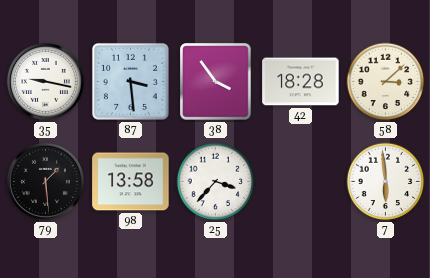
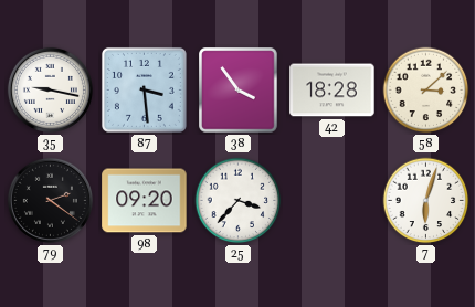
79: 1:29 -> 2:21
98: 13:58 -> 09:20
7: 5:59 -> 6:03
